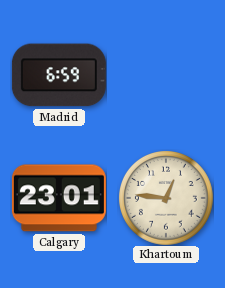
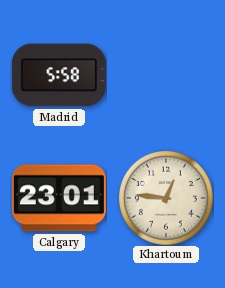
Madrid: 6:59 -> 5:58
